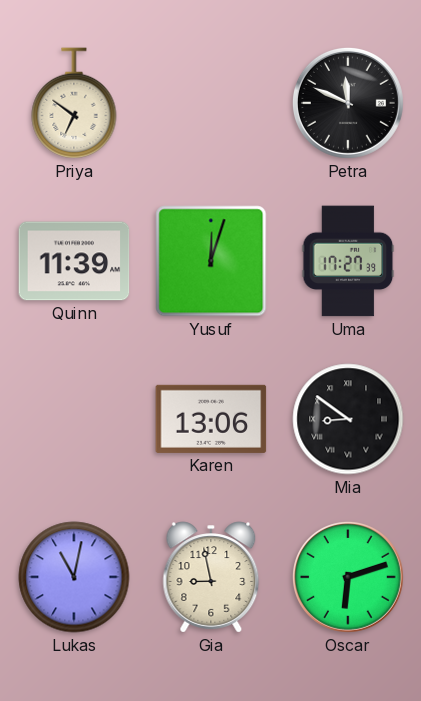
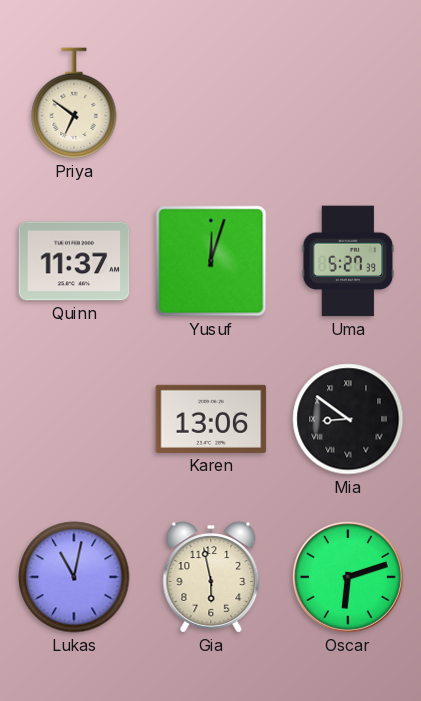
Petra: 11:49 -> none
Quinn: 11:39 -> 11:37
Uma: 17:27 -> 5:27
Gia: 8:58 -> 5:58
